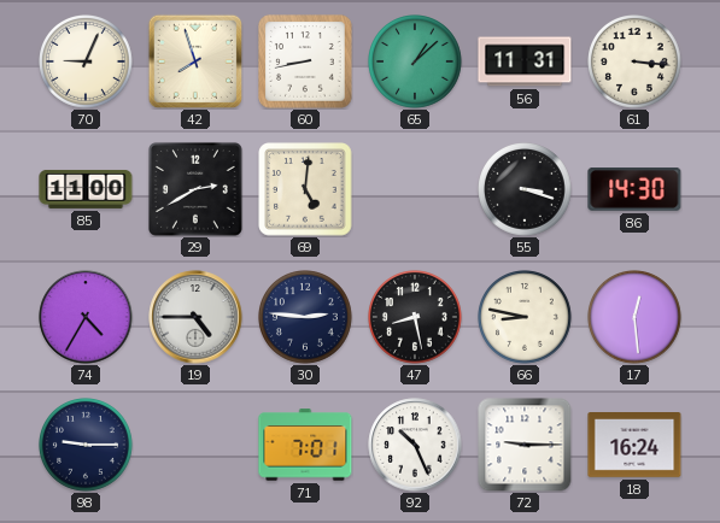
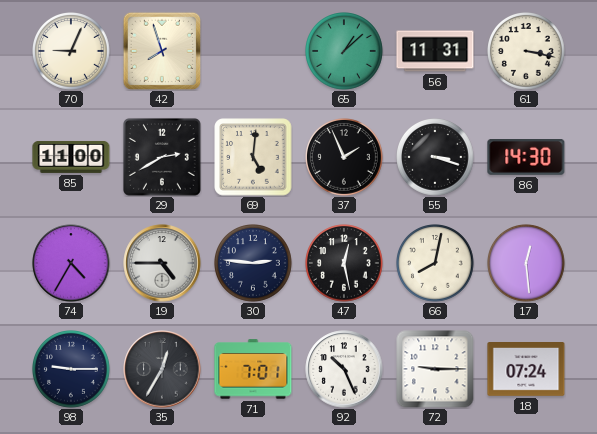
60: 8:43 -> none
61: 3:16 -> 3:17
37: none -> 1:56
47: 8:28 -> 12:28
66: 8:47 -> 8:02
35: none -> 12:35
18: 16:24 -> 07:24
